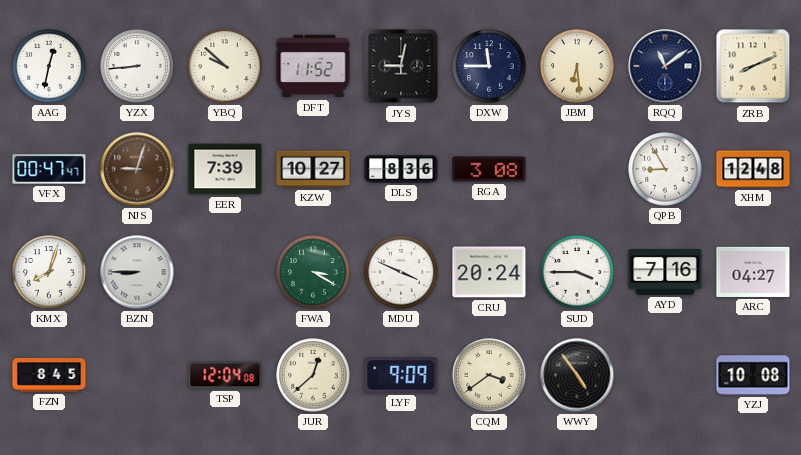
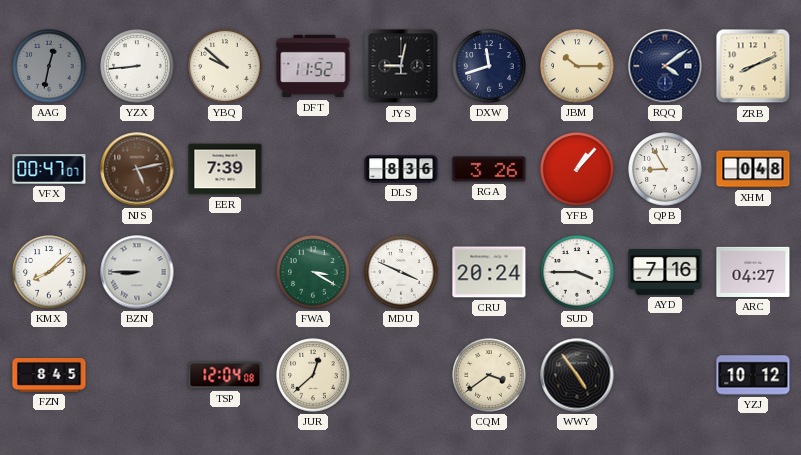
AAG dial: white -> grey
DXW: 11:45 -> 11:42
JBM: 6:29 -> 10:15
RQQ: 11:09 -> 4:09
VFX: 00:47:47 -> 00:47:07
NJS: 9:03 -> 5:13
KZW: 10:27 -> none
RGA: 3:08 -> 3:26
YFB: none -> 1:07
XHM: 12:48 -> 0:48
KMX: 8:03 -> 8:08
LYF: 9:09 -> none
YZJ: 10:08 -> 10:12
